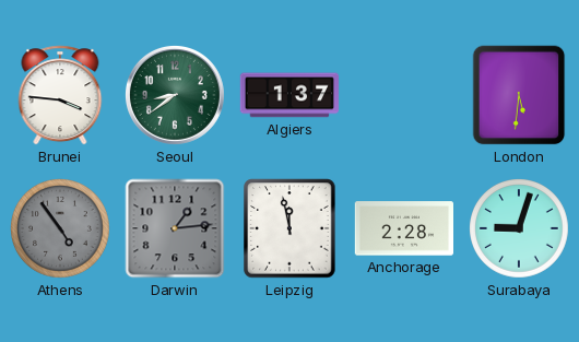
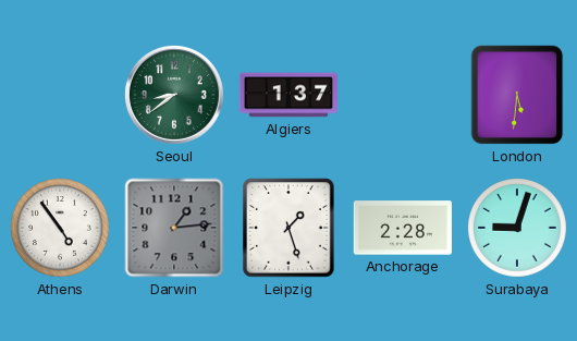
Brunei: 3:46 -> none
Athens dial: grey -> white
Leipzig: 11:58 -> 1:27
